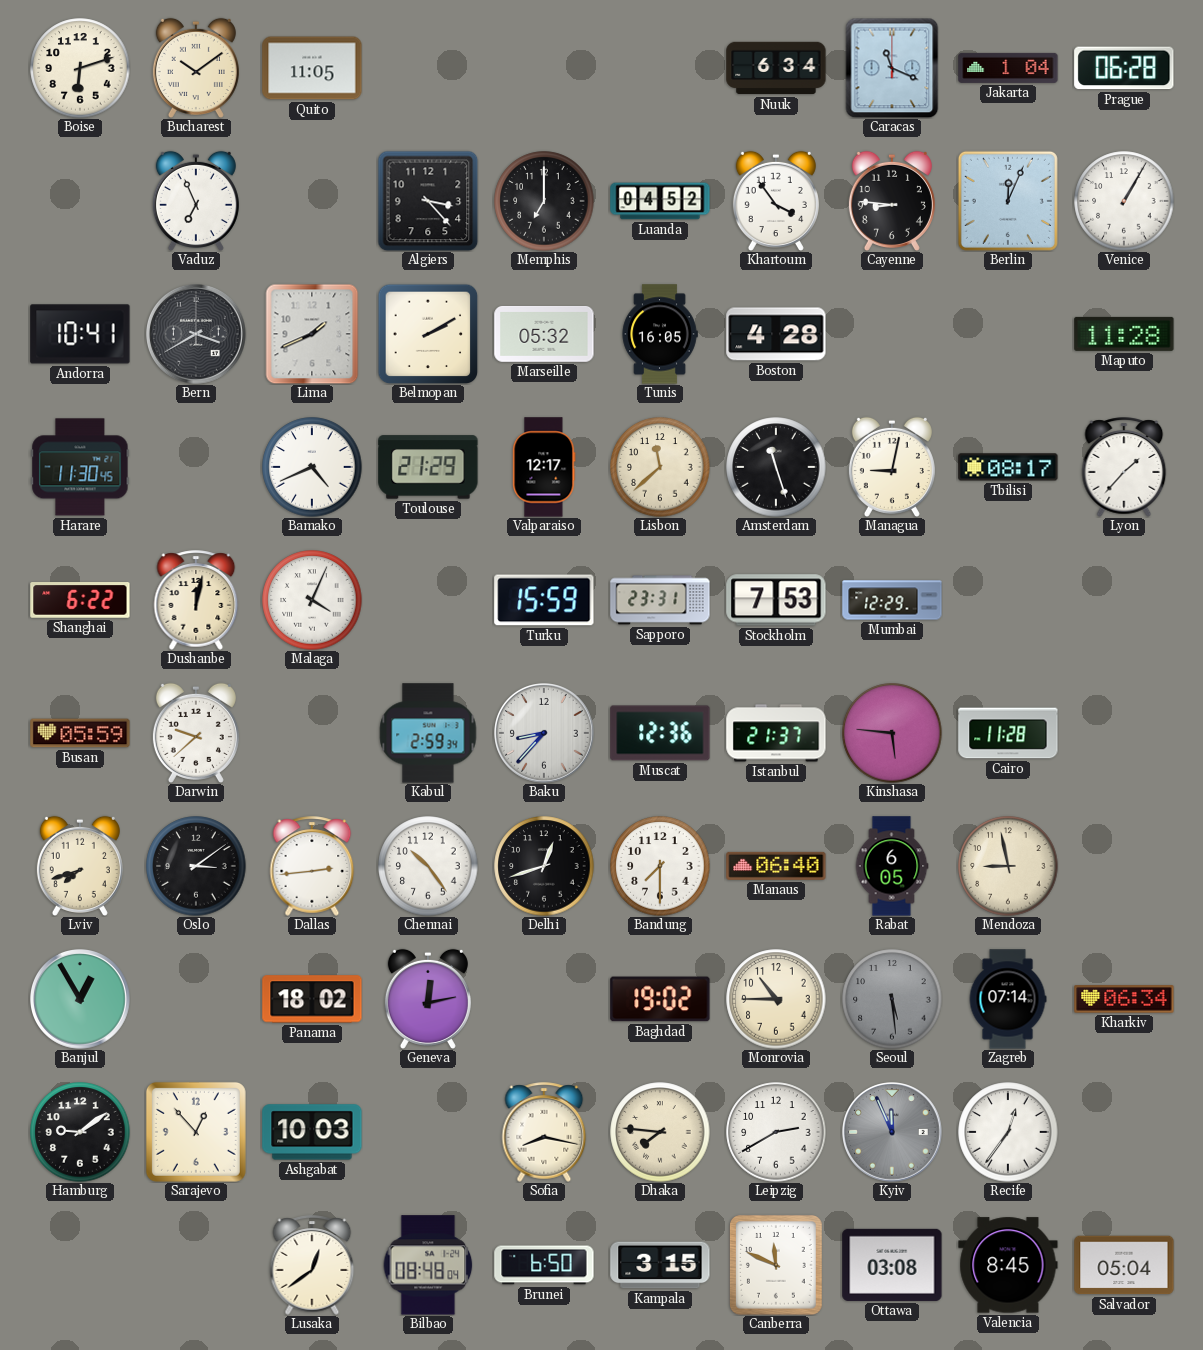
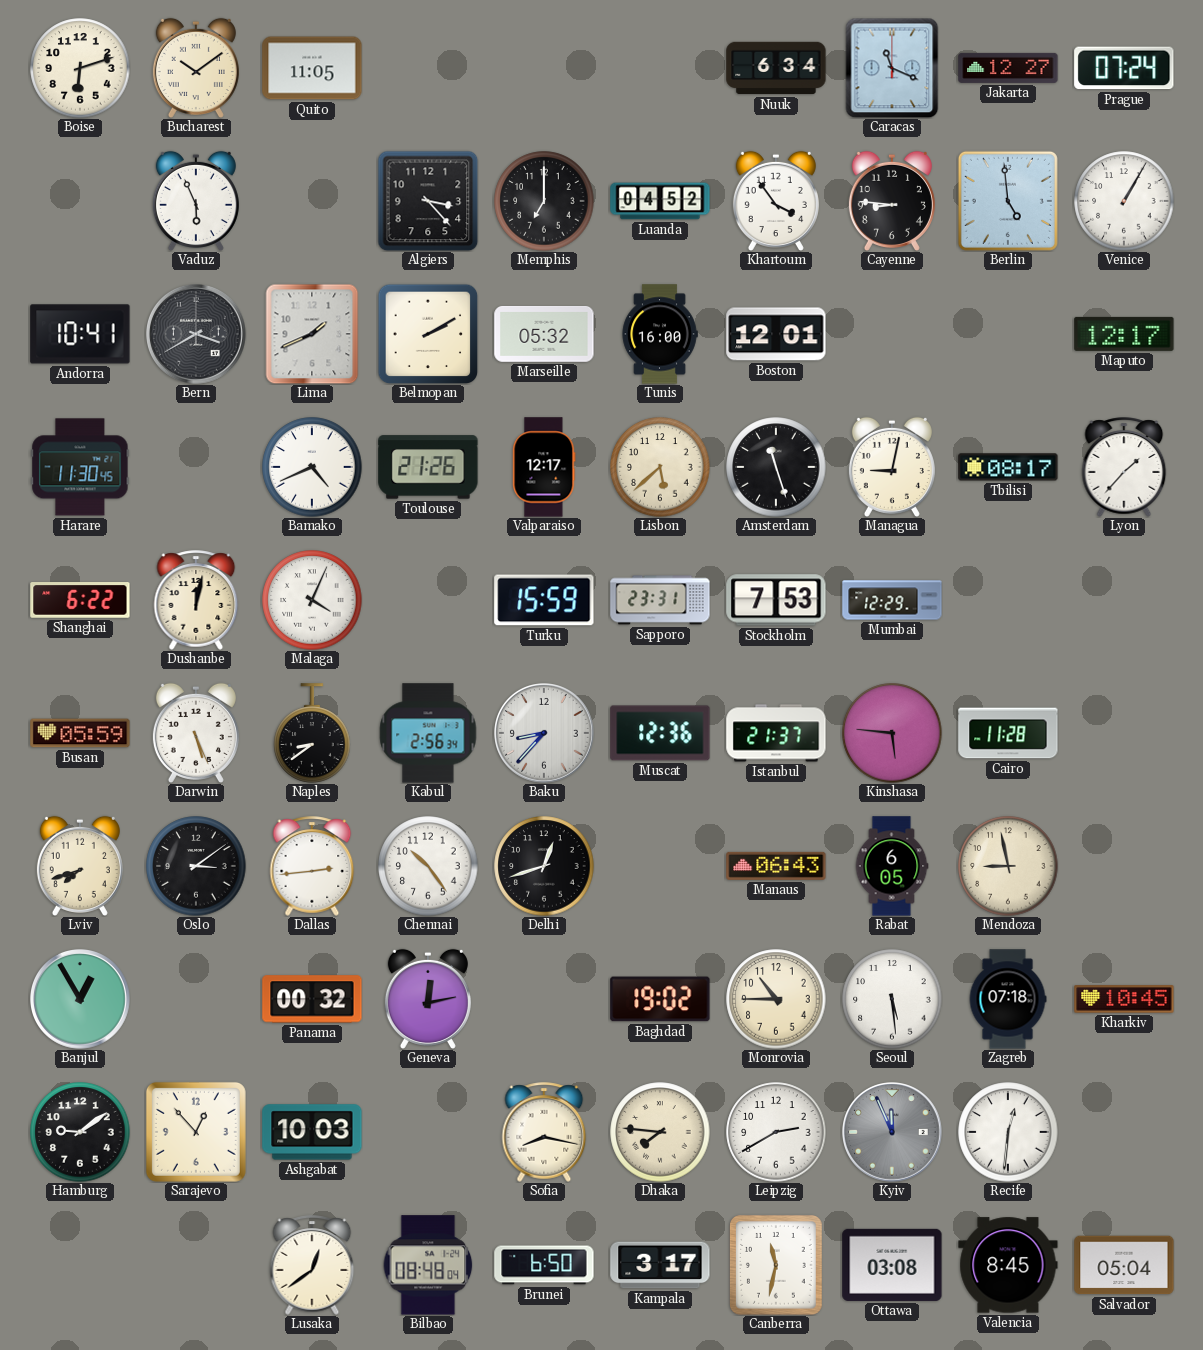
Jakarta: 1:04 -> 12:27
Prague: 06:28 -> 07:24
Vaduz: 6:56 -> 5:56
Berlin: 12:04 -> 4:59
Tunis: 16:05 -> 16:00
Boston: 4:28 -> 12:01
Maputo: 11:28 -> 12:17
Toulouse: 21:29 -> 21:26
Lisbon: 11:38 -> 5:38
Darwin: 9:38 -> 5:26
Naples: none -> 8:39
Kabul: 2:59 -> 2:56
Bandung: 7:30 -> none
Manaus: 06:40 -> 06:43
Panama: 18:02 -> 00:32
Seoul dial: grey -> white
Zagreb: 07:14 -> 07:18
Kharkiv: 06:34 -> 10:45
Recife: 12:36 -> 12:31
Kampala: 3:15 -> 3:17
Canberra: 11:49 -> 11:32
